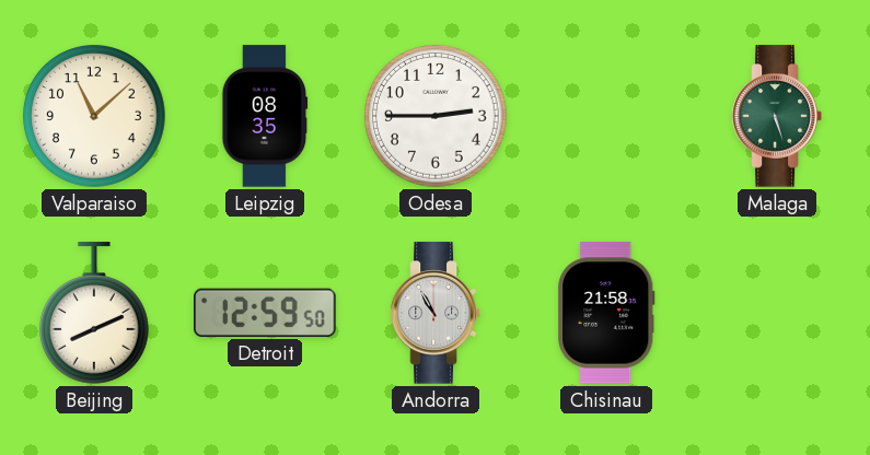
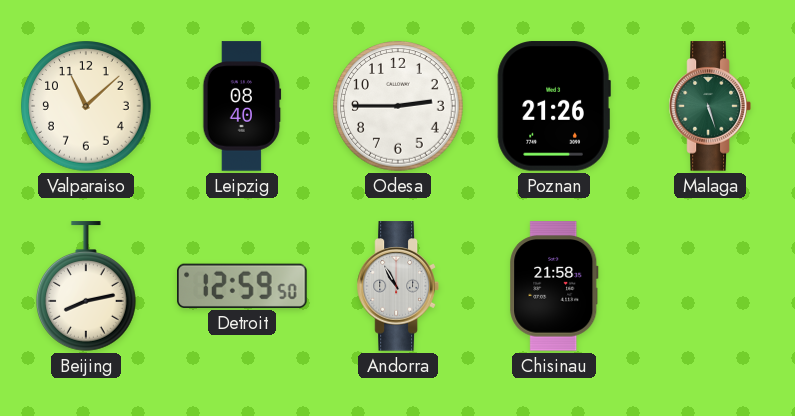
Leipzig: 08:35 -> 08:40
Poznan: none -> 21:26
Beijing: 8:11 -> 8:13
